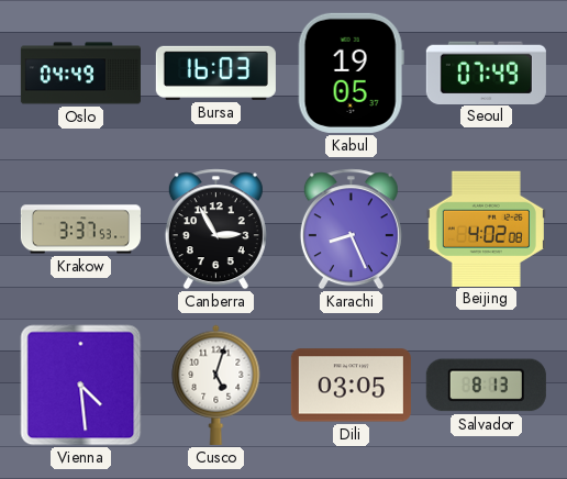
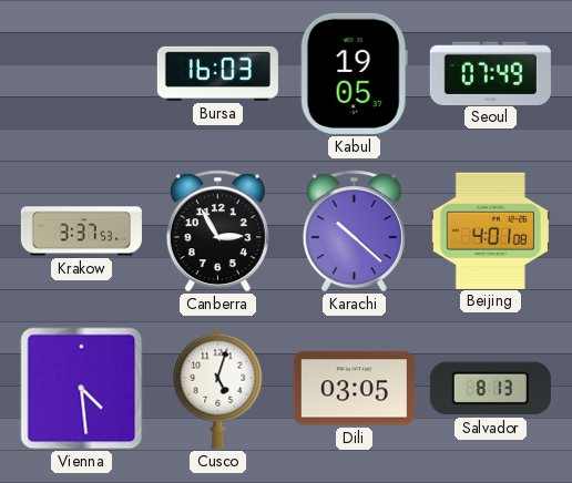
Oslo: 04:49 -> none
Karachi: 8:26 -> 10:22
Beijing: 4:02 -> 4:01
